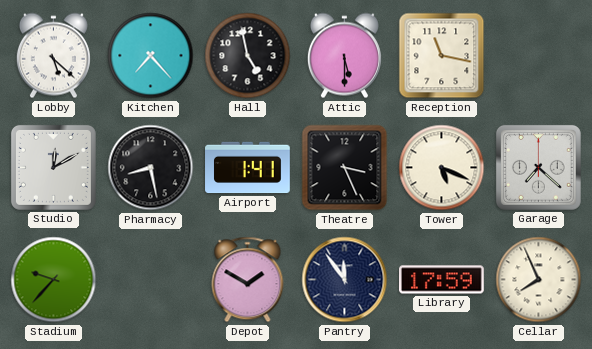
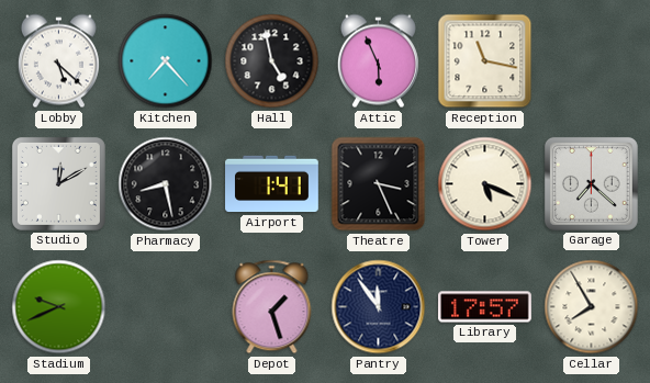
Attic: 5:30 -> 5:56
Stadium: 9:37 -> 9:41
Depot: 1:50 -> 1:27
Library: 17:59 -> 17:57
Cellar: 7:56 -> 7:55
